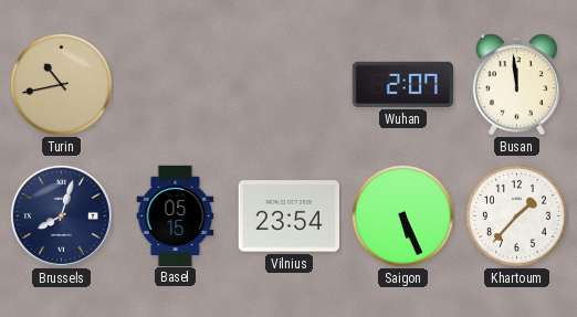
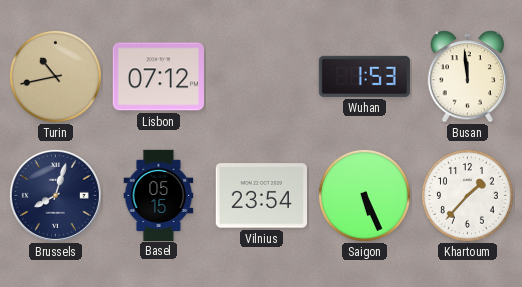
Lisbon: none -> 07:12
Wuhan: 2:07 -> 1:53
